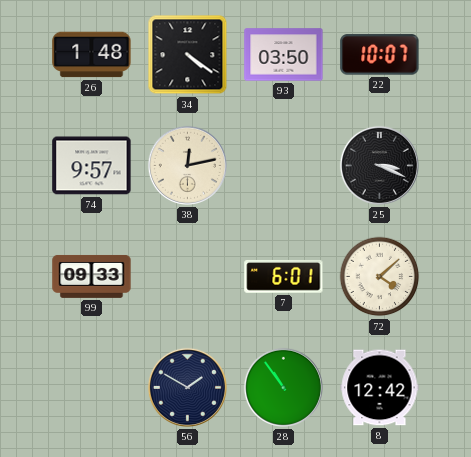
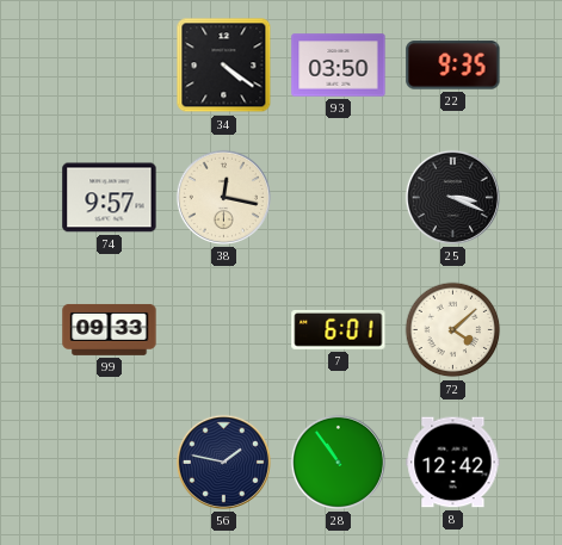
26: 1:48 -> none
22: 10:07 -> 9:35
38: 12:13 -> 12:17
56: 1:50 -> 1:47
